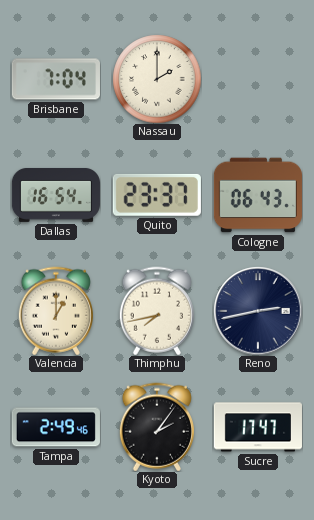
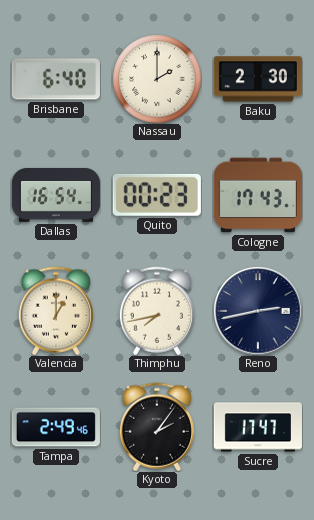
Brisbane: 7:04 -> 6:40
Baku: none -> 2:30
Quito: 23:37 -> 00:23
Cologne: 06:43 -> 17:43
